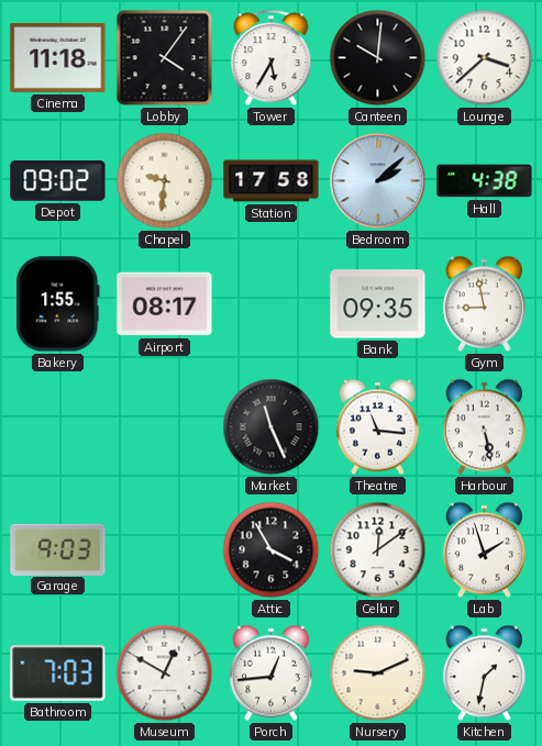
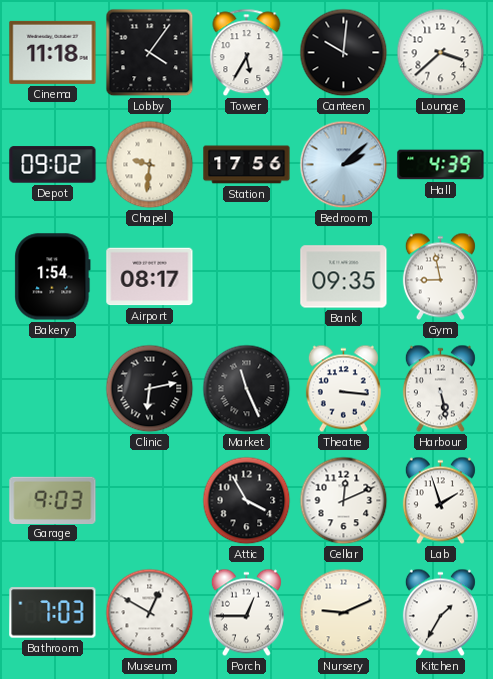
Station: 17:58 -> 17:56
Hall: 4:38 -> 4:39
Bakery: 1:55 -> 1:54
Clinic: none -> 6:13
Theatre: 11:16 -> 3:16
Cellar: 12:09 -> 12:11
Porch: 12:44 -> 12:45
Kitchen: 1:32 -> 1:35
